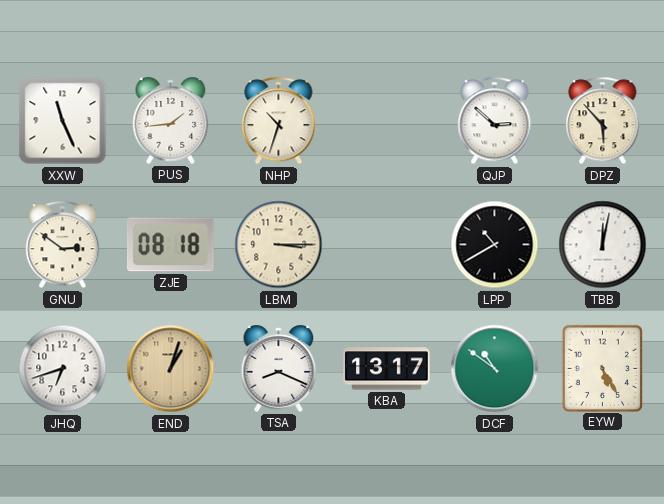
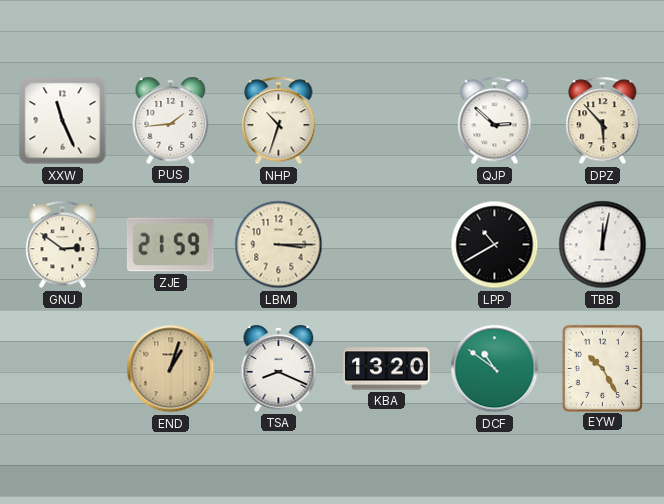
ZJE: 08:18 -> 21:59
JHQ: 6:42 -> none
KBA: 13:17 -> 13:20
EYW: 5:25 -> 10:25
